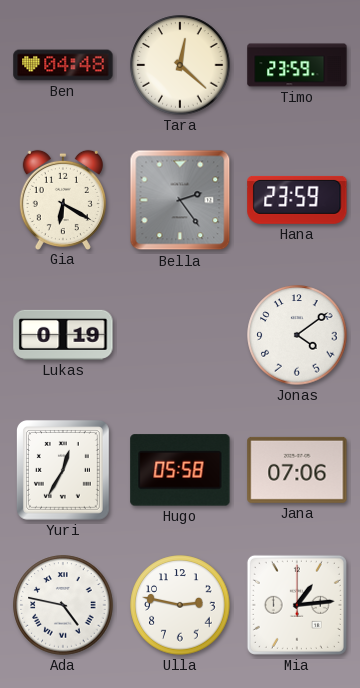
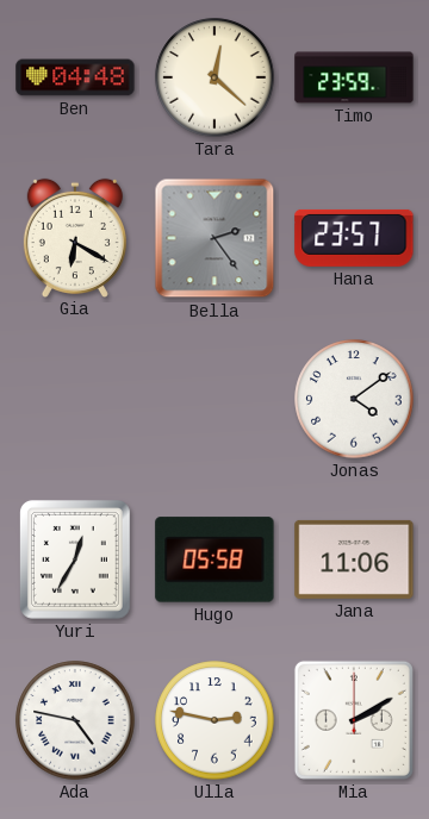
Hana: 23:59 -> 23:57
Lukas: 0:19 -> none
Jana: 07:06 -> 11:06
Mia: 1:14 -> 2:10
